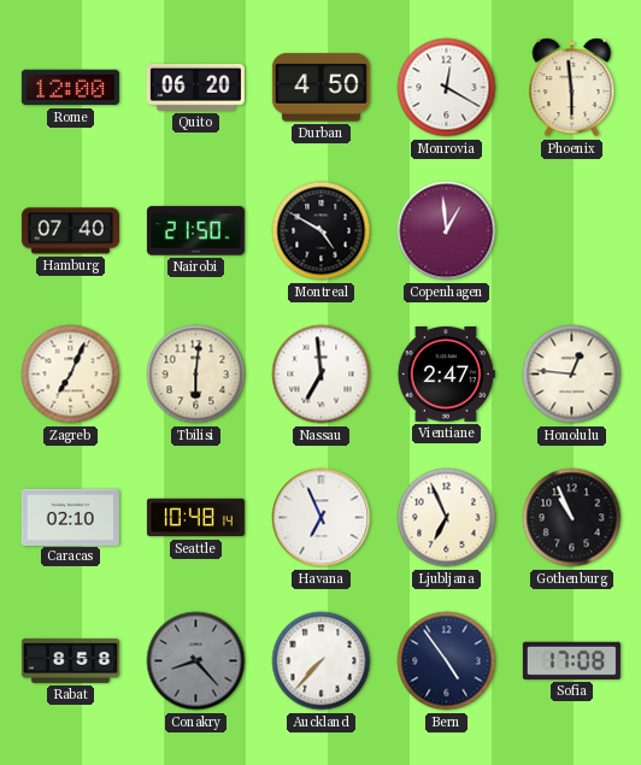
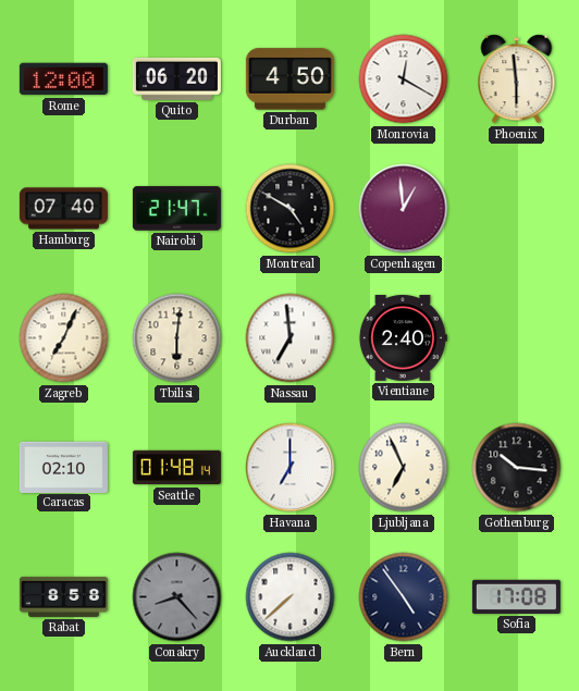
Nairobi: 21:50 -> 21:47
Vientiane: 2:47 -> 2:40
Honolulu: 12:46 -> none
Seattle: 10:48 -> 01:48
Havana: 6:56 -> 7:00
Gothenburg: 10:56 -> 10:16
Auckland: 7:37 -> 7:38
